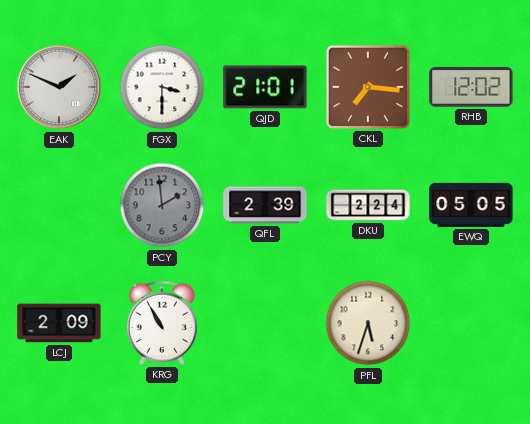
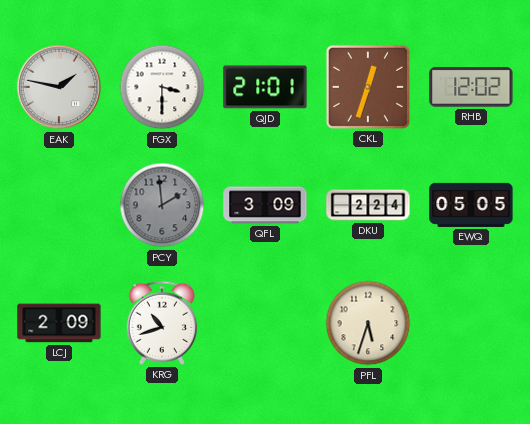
EAK: 1:49 -> 1:47
CKL: 7:16 -> 12:33
QFL: 2:39 -> 3:09
KRG: 10:55 -> 10:42
